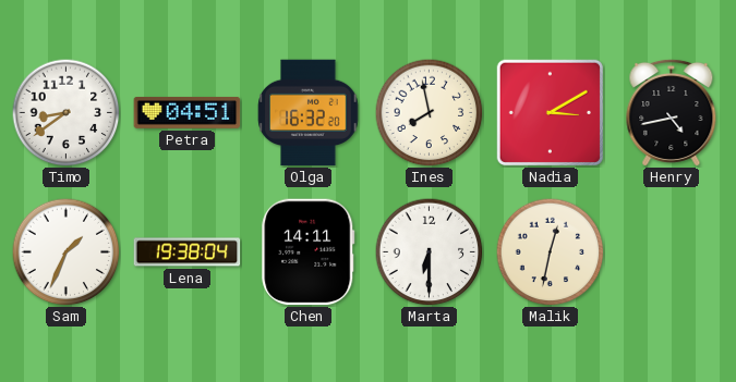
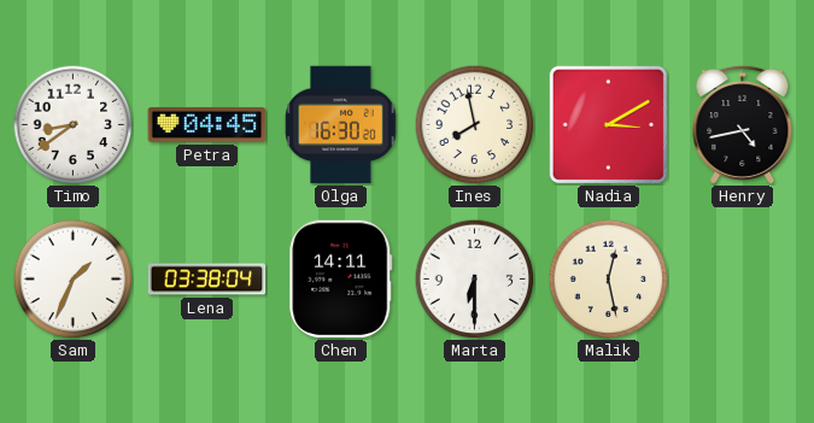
Petra: 04:51 -> 04:45
Olga: 16:32 -> 16:30
Lena: 19:38 -> 03:38
Malik: 12:32 -> 12:28
